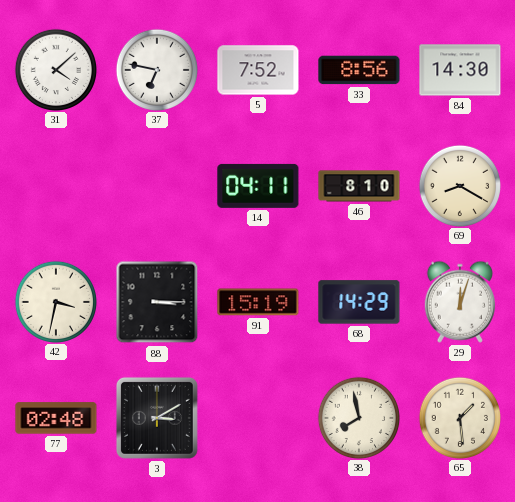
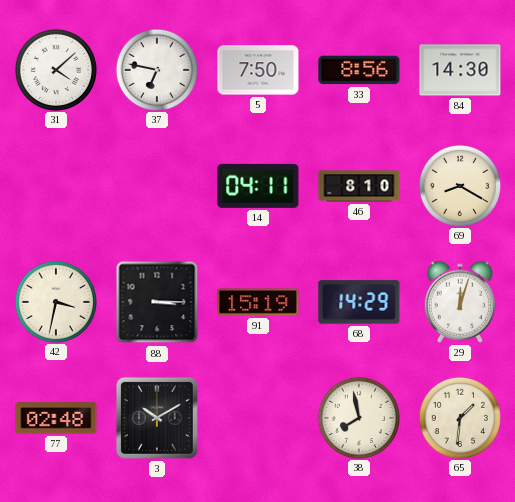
5: 7:52 -> 7:50
3: 3:10 -> 10:10
65: 1:29 -> 1:31
